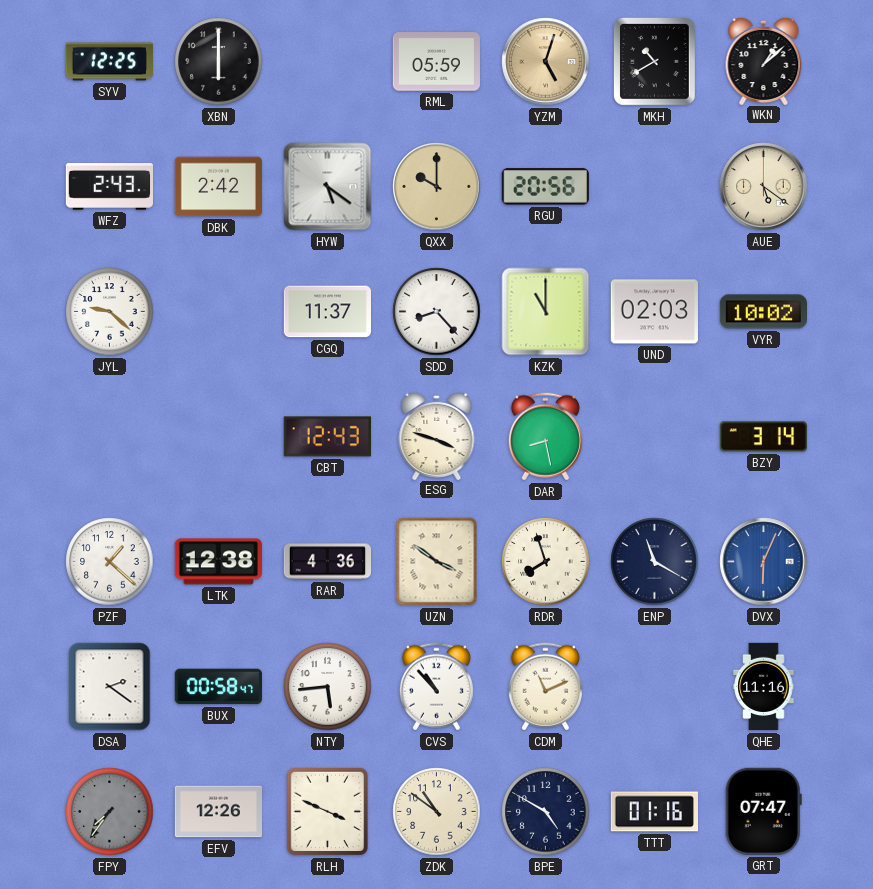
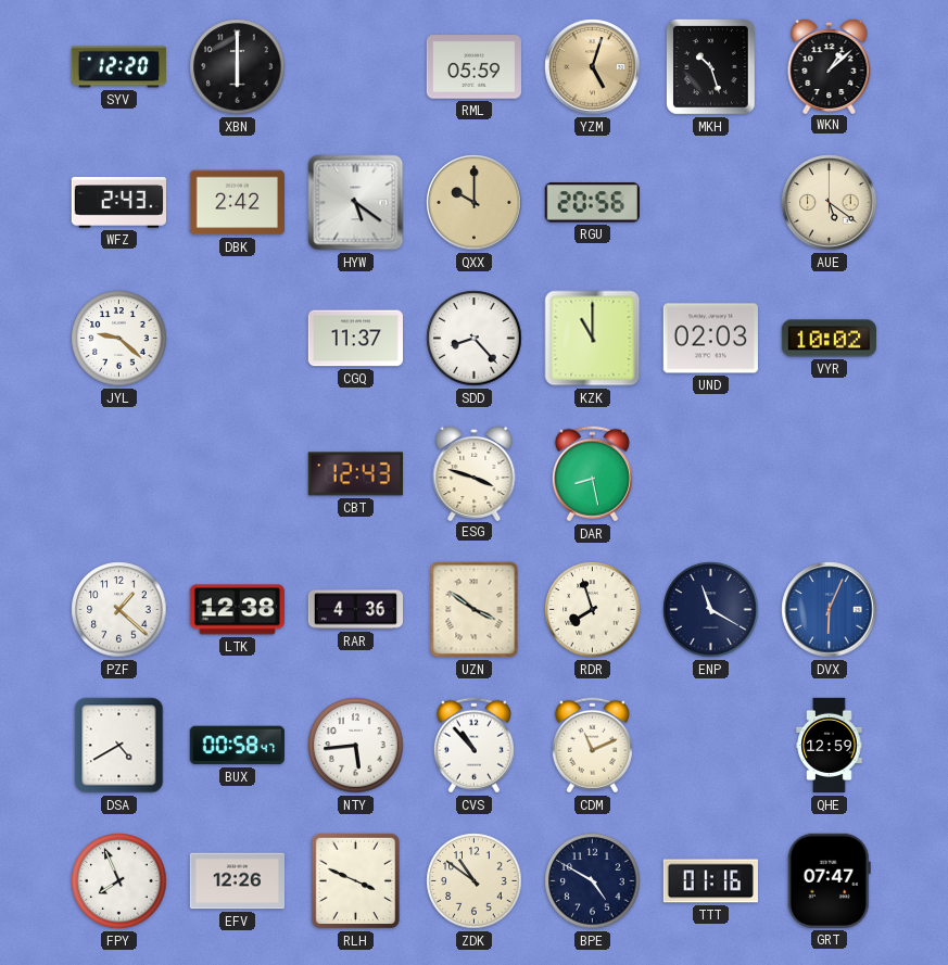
SYV: 12:25 -> 12:20
MKH: 10:40 -> 10:27
BZY: 3:14 -> none
DSA: 2:21 -> 4:40
QHE: 11:16 -> 12:59
FPY: 7:36 -> 7:56
FPY dial: grey -> white
